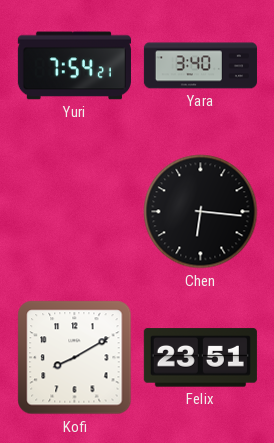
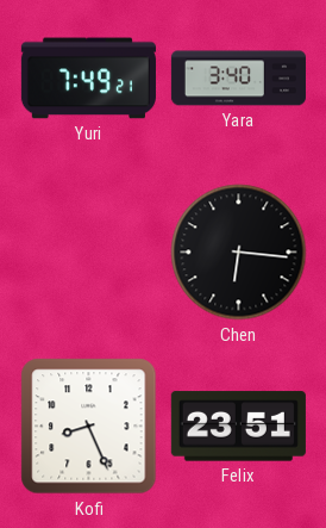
Yuri: 7:54 -> 7:49
Kofi: 8:10 -> 8:26
